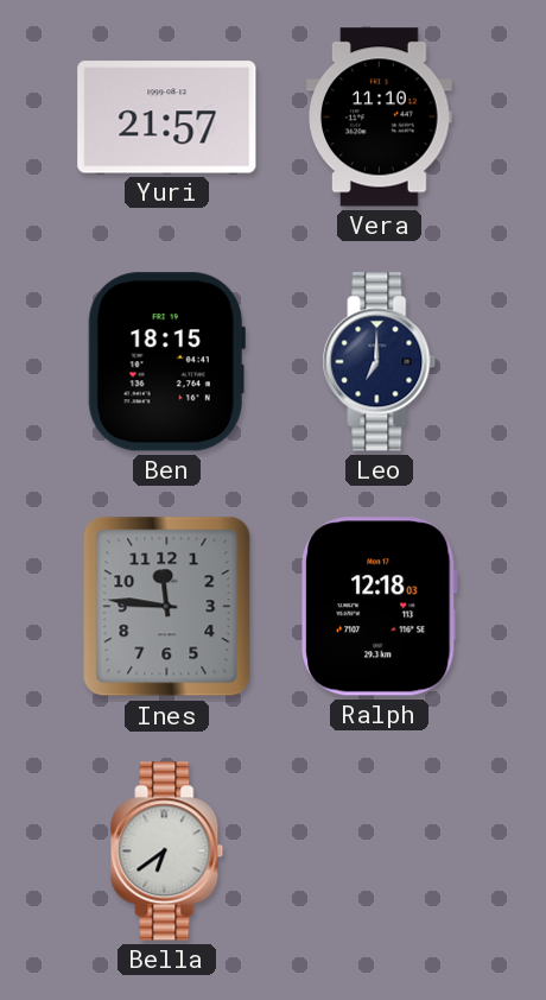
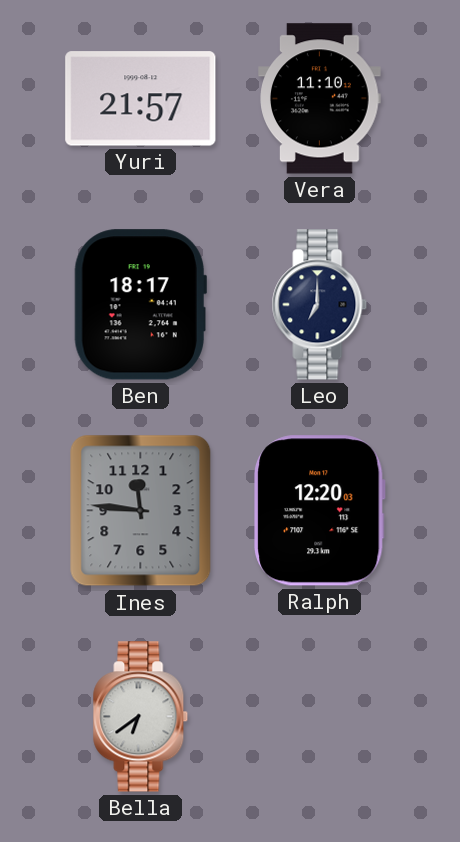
Ben: 18:15 -> 18:17
Ralph: 12:18 -> 12:20
